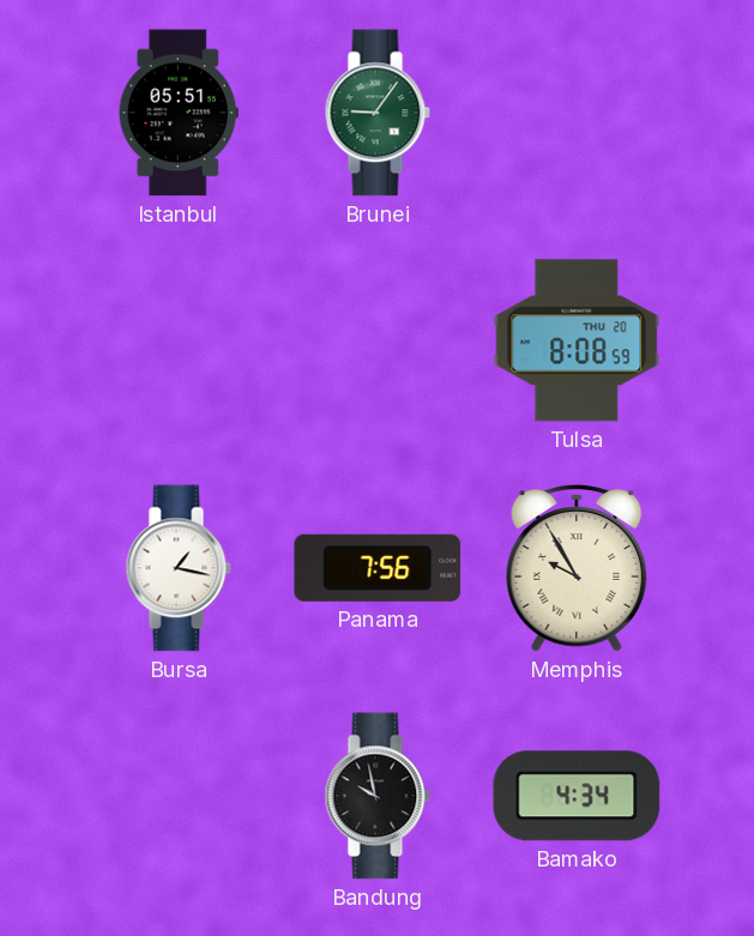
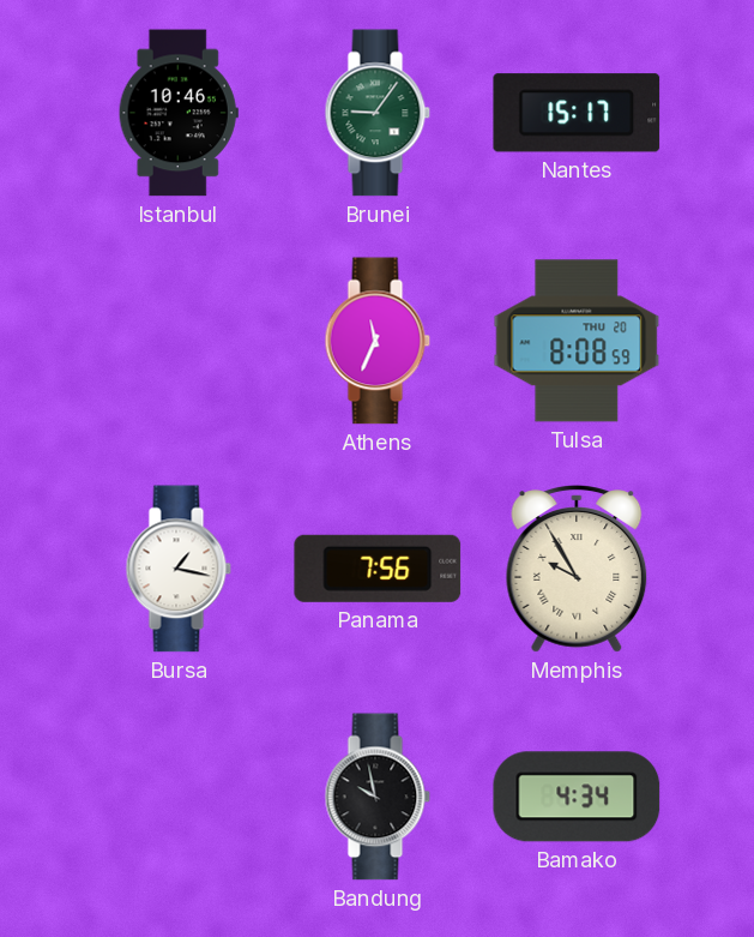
Istanbul: 05:51 -> 10:46
Nantes: none -> 15:17
Athens: none -> 11:34
